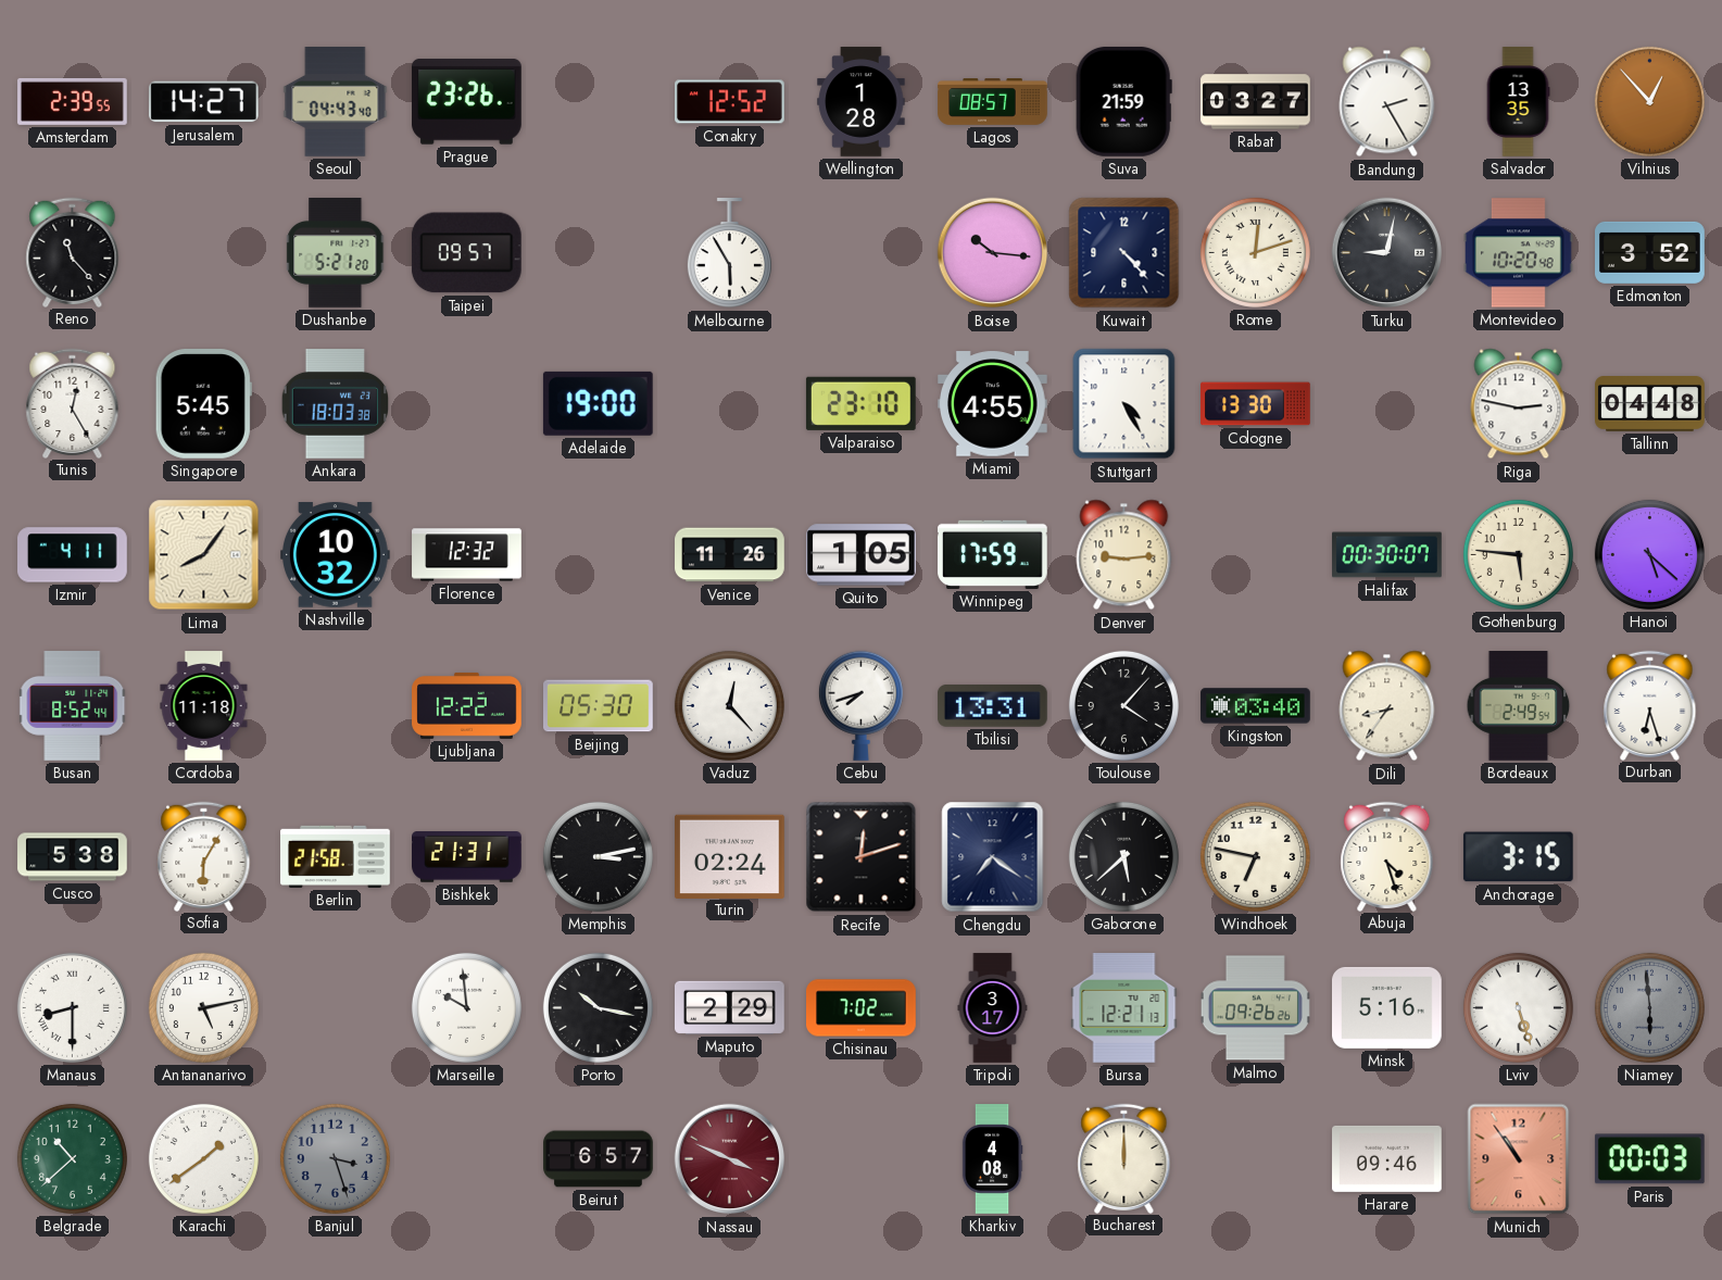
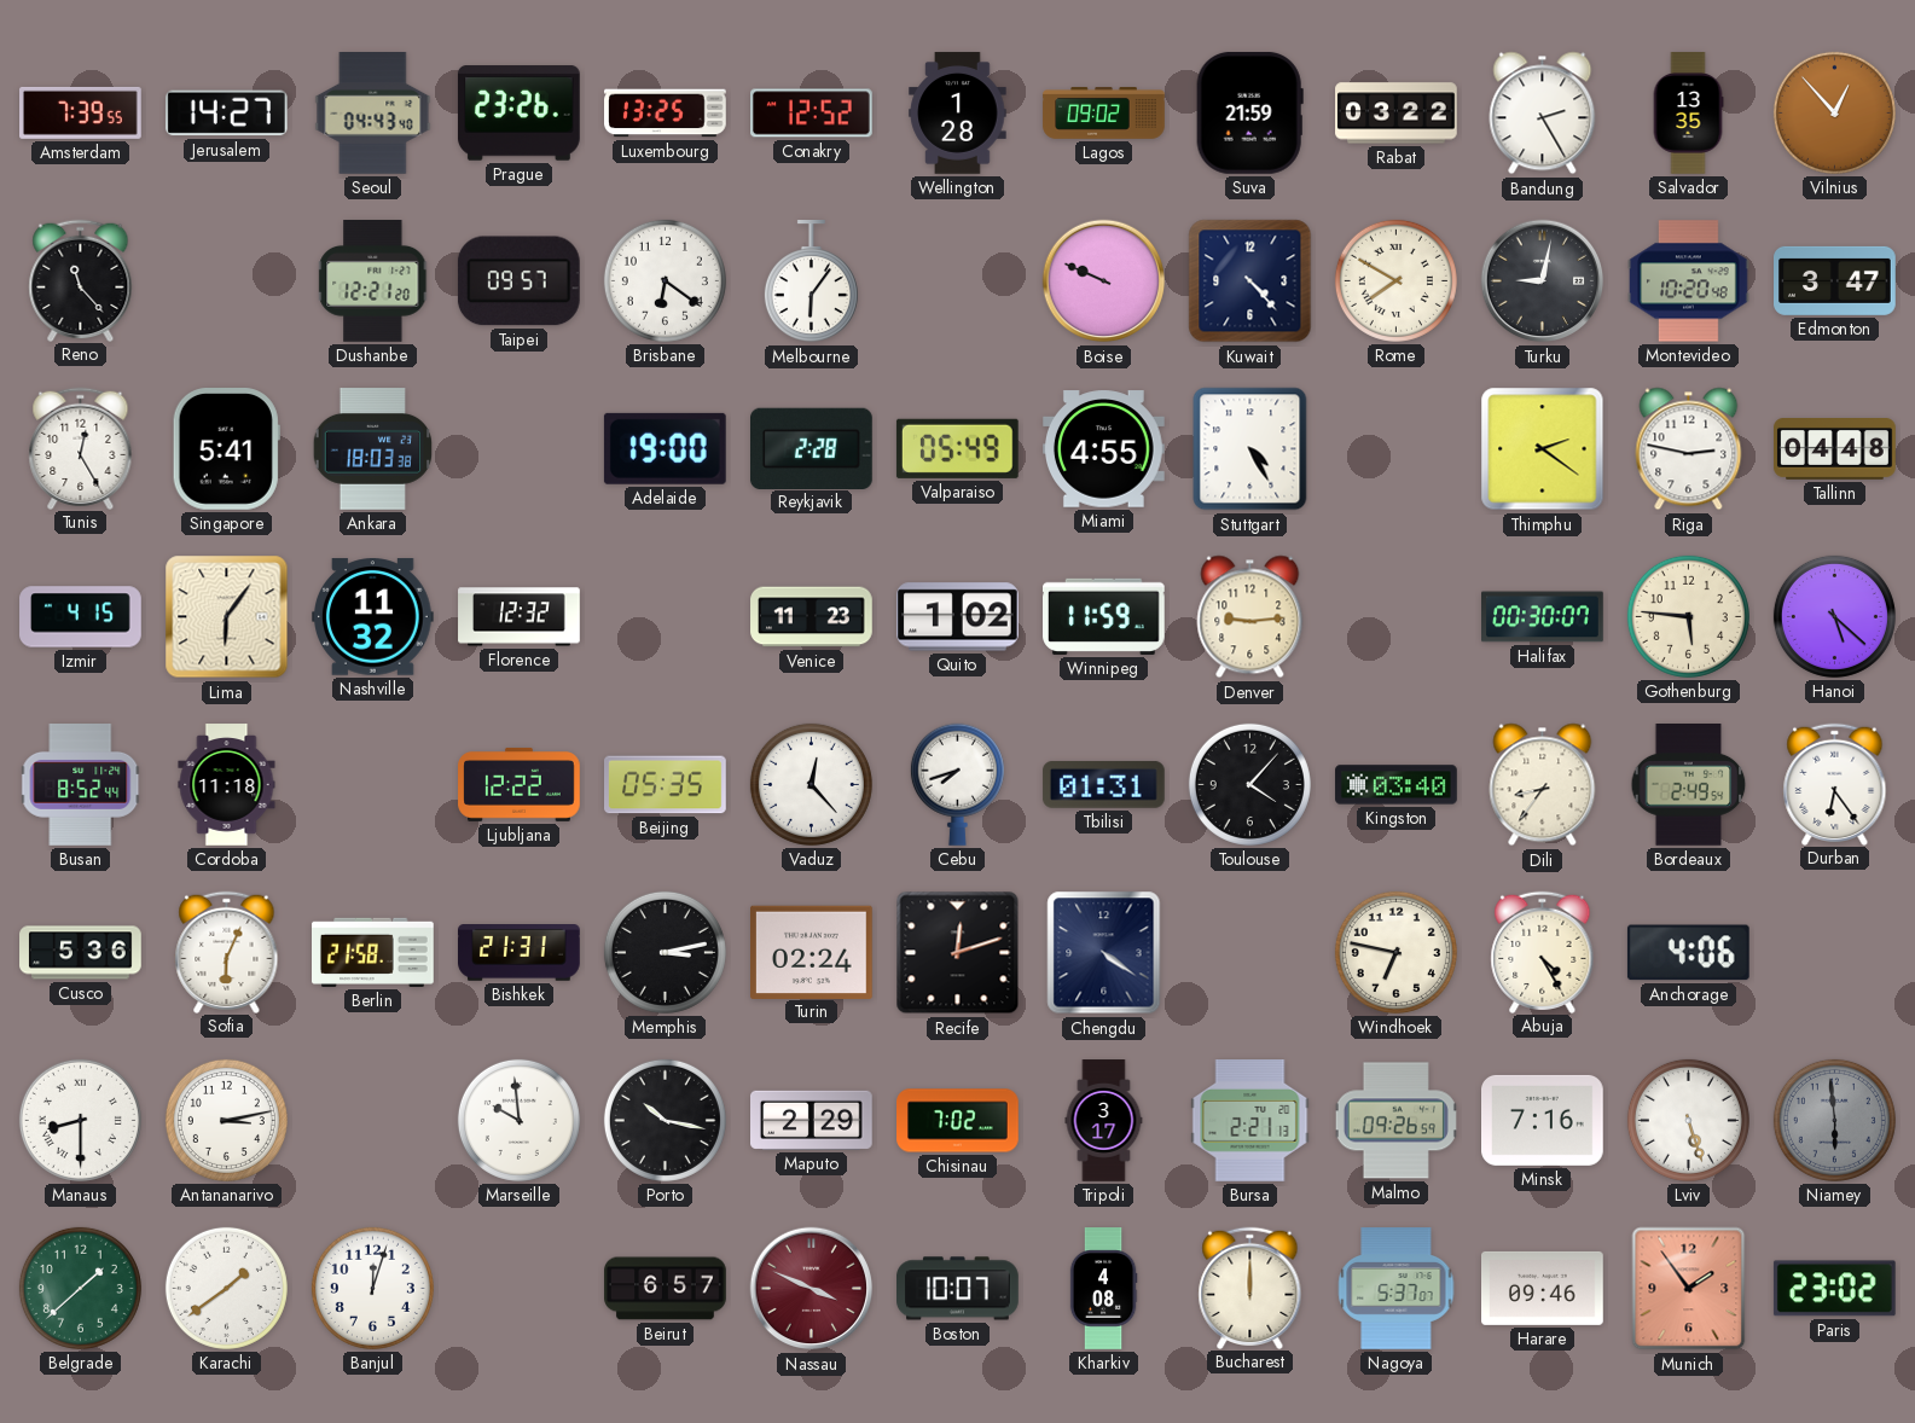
Amsterdam: 2:39 -> 7:39
Luxembourg: none -> 13:25
Lagos: 08:57 -> 09:02
Rabat: 03:27 -> 03:22
Dushanbe: 5:21 -> 12:21
Brisbane: none -> 6:21
Melbourne: 5:55 -> 6:06
Boise: 10:16 -> 9:49
Rome: 12:12 -> 7:50
Edmonton: 3:52 -> 3:47
Singapore: 5:45 -> 5:41
Reykjavik: none -> 2:28
Valparaiso: 23:10 -> 05:49
Cologne: 13:30 -> none
Thimphu: none -> 2:21
Izmir: 4:11 -> 4:15
Lima: 8:06 -> 6:06
Nashville: 10:32 -> 11:32
Venice: 11:26 -> 11:23
Quito: 1:05 -> 1:02
Winnipeg: 17:59 -> 11:59
Beijing: 05:30 -> 05:35
Tbilisi: 13:31 -> 01:31
Durban: 6:27 -> 6:24
Cusco: 5:38 -> 5:36
Sofia: 6:05 -> 6:04
Chengdu: 7:21 -> 4:21
Gaborone: 5:38 -> none
Abuja: 4:27 -> 4:25
Anchorage: 3:15 -> 4:06
Antananarivo: 5:13 -> 3:13
Bursa: 12:21 -> 2:21
Malmo: 09:26:26 -> 09:26:59
Minsk: 5:16 -> 7:16
Belgrade: 10:38 -> 1:38
Banjul: 3:27 -> 12:03
Banjul dial: grey -> white
Boston: none -> 10:07
Nagoya: none -> 5:37
Munich: 10:54 -> 1:54
Paris: 00:03 -> 23:02
